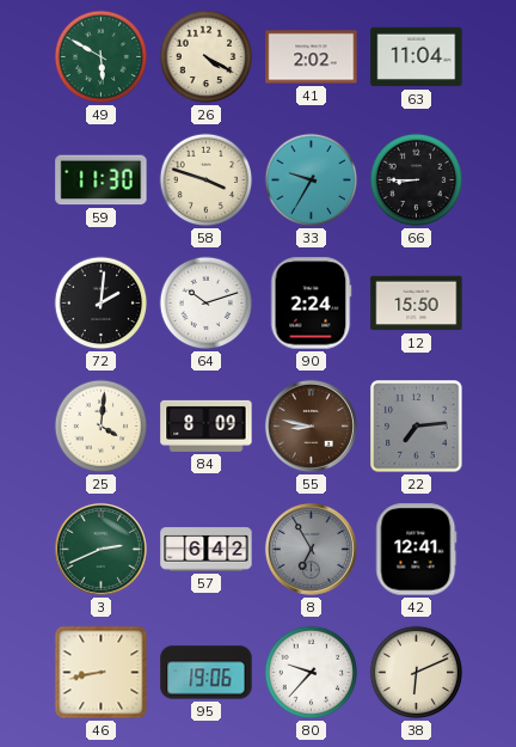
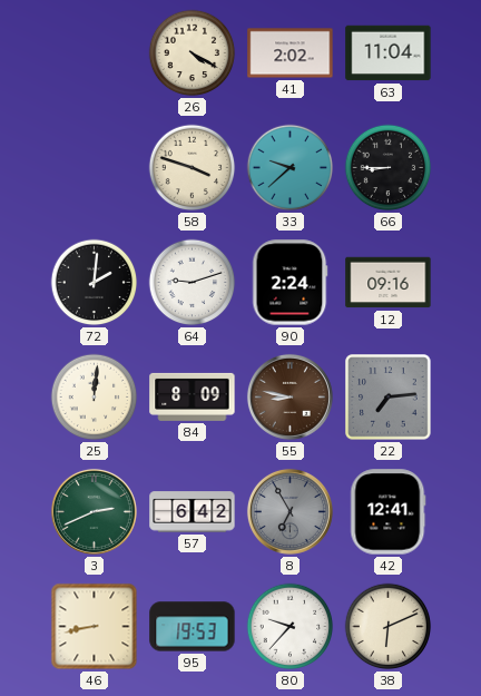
49: 5:50 -> none
59: 11:30 -> none
33: 9:35 -> 9:38
64: 10:12 -> 9:12
12: 15:50 -> 09:16
25: 4:01 -> 12:01
95: 19:06 -> 19:53
